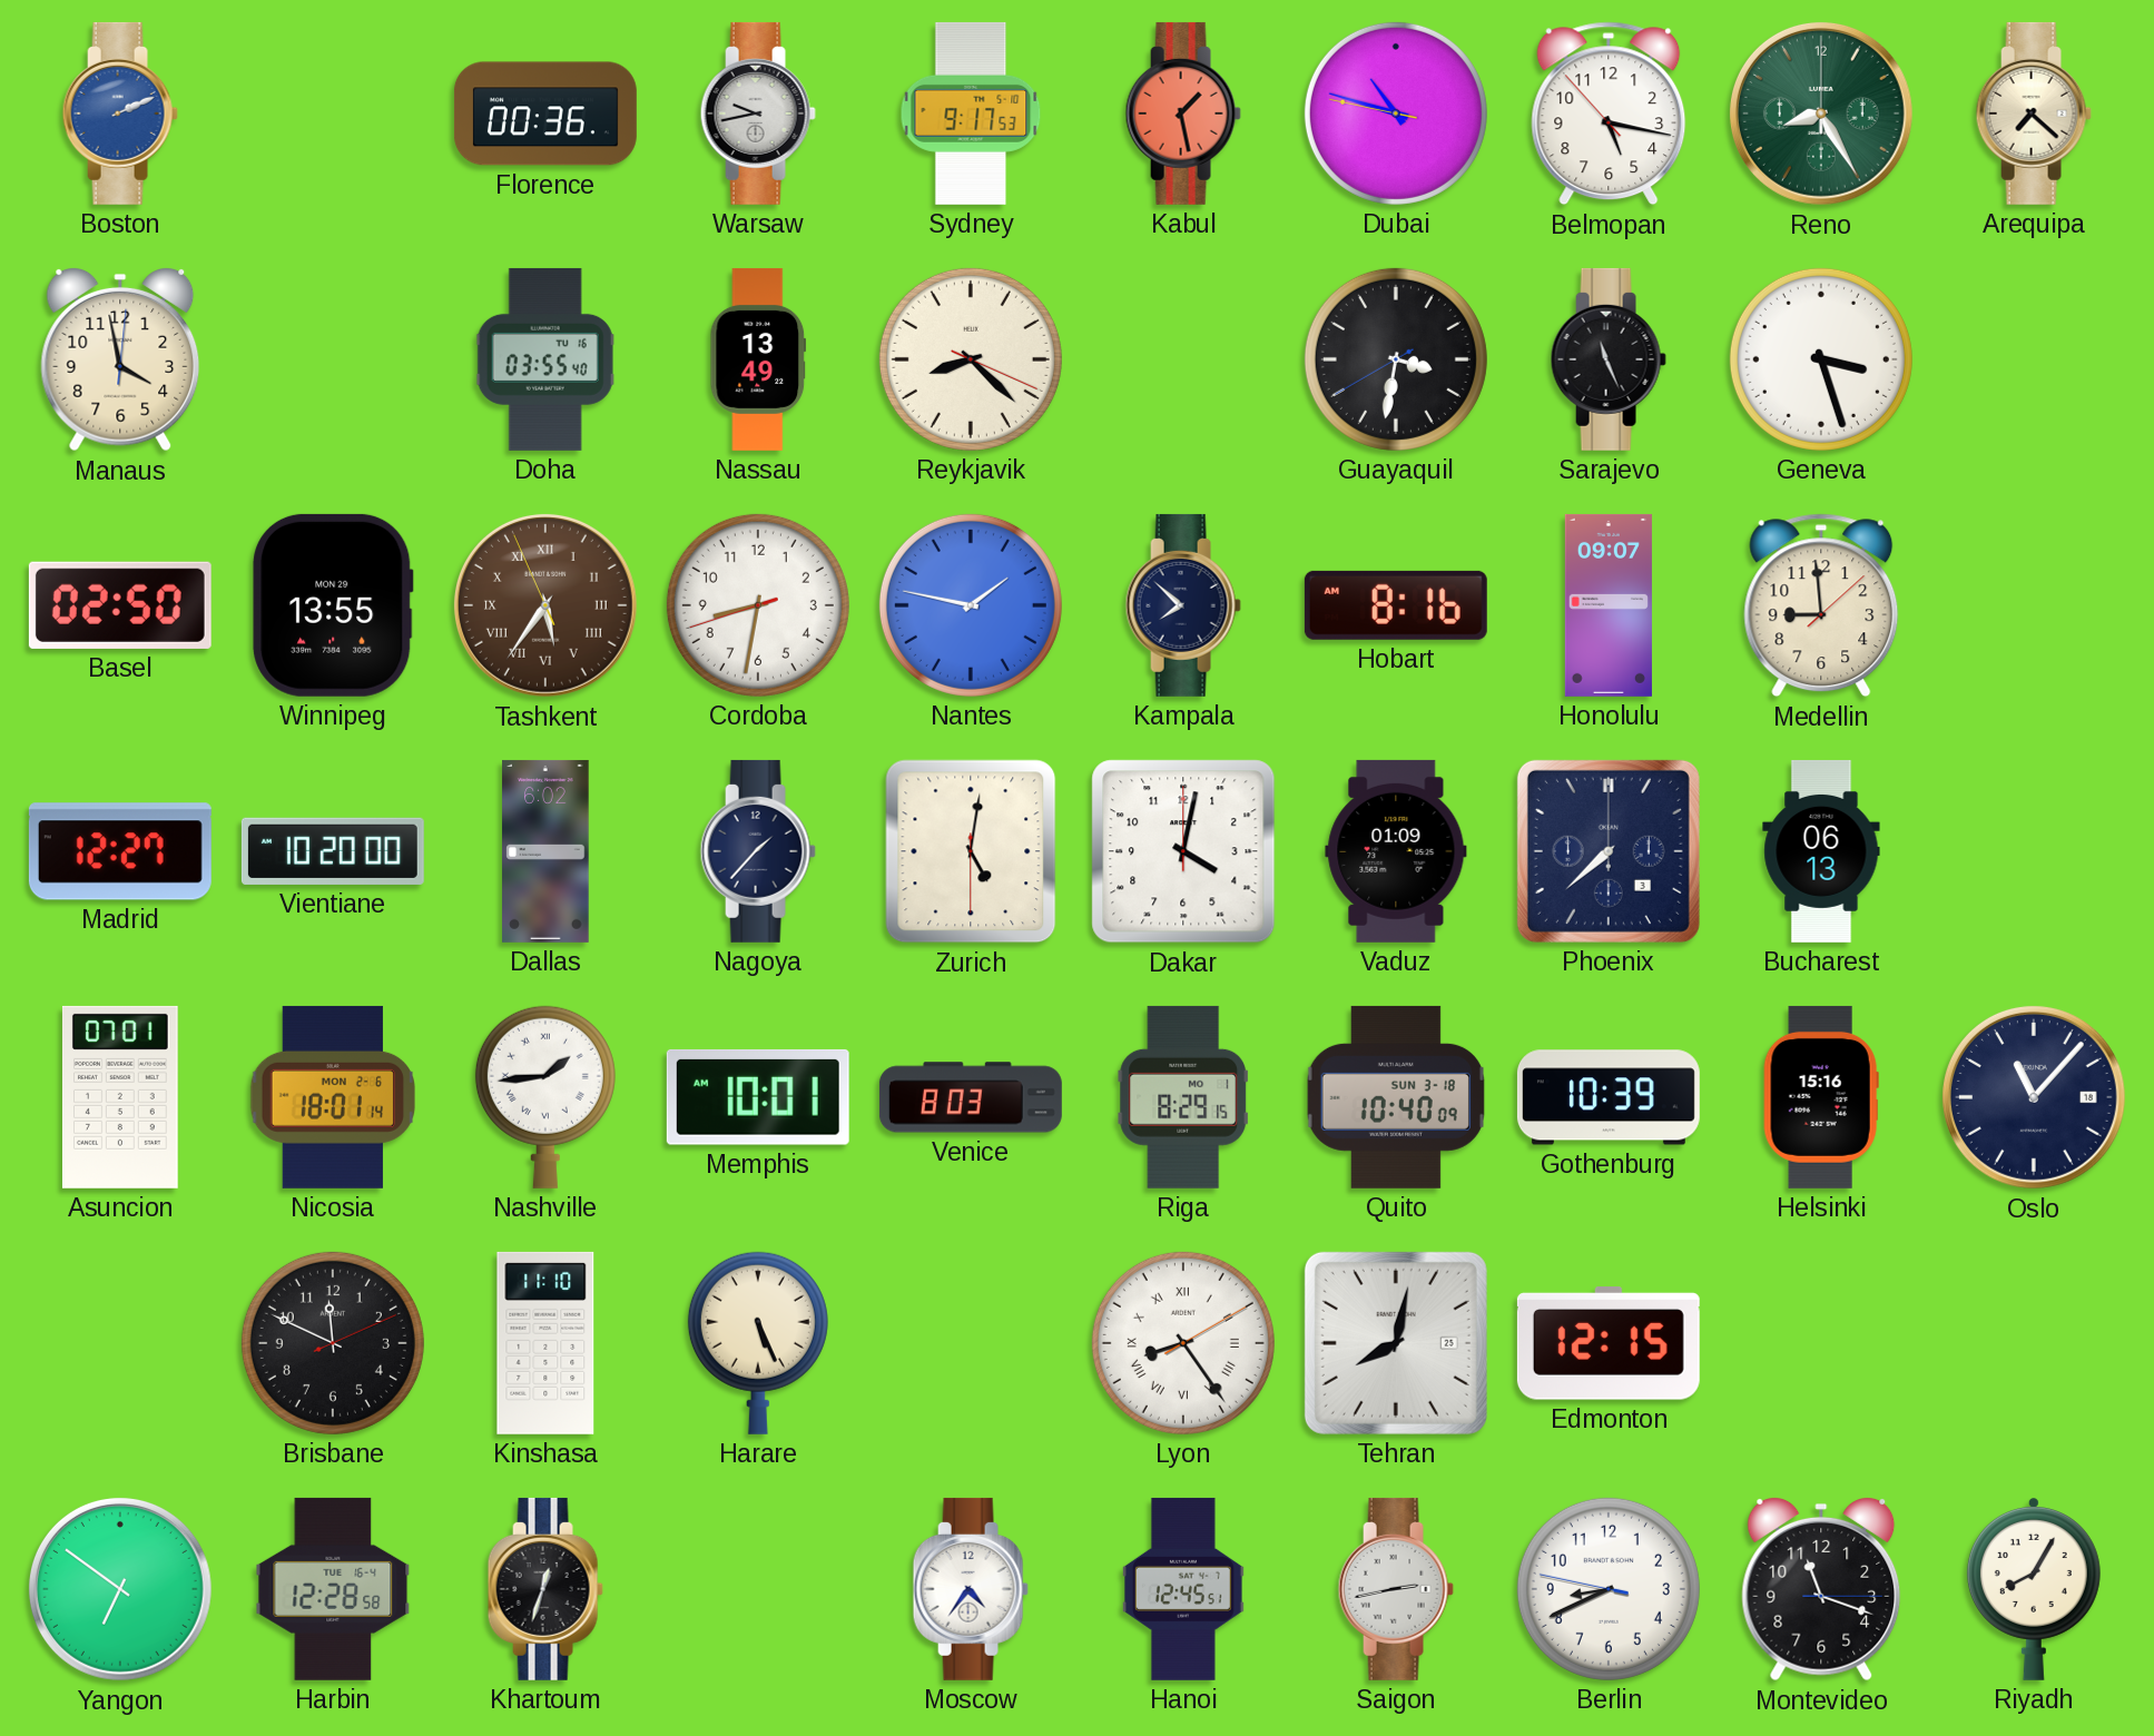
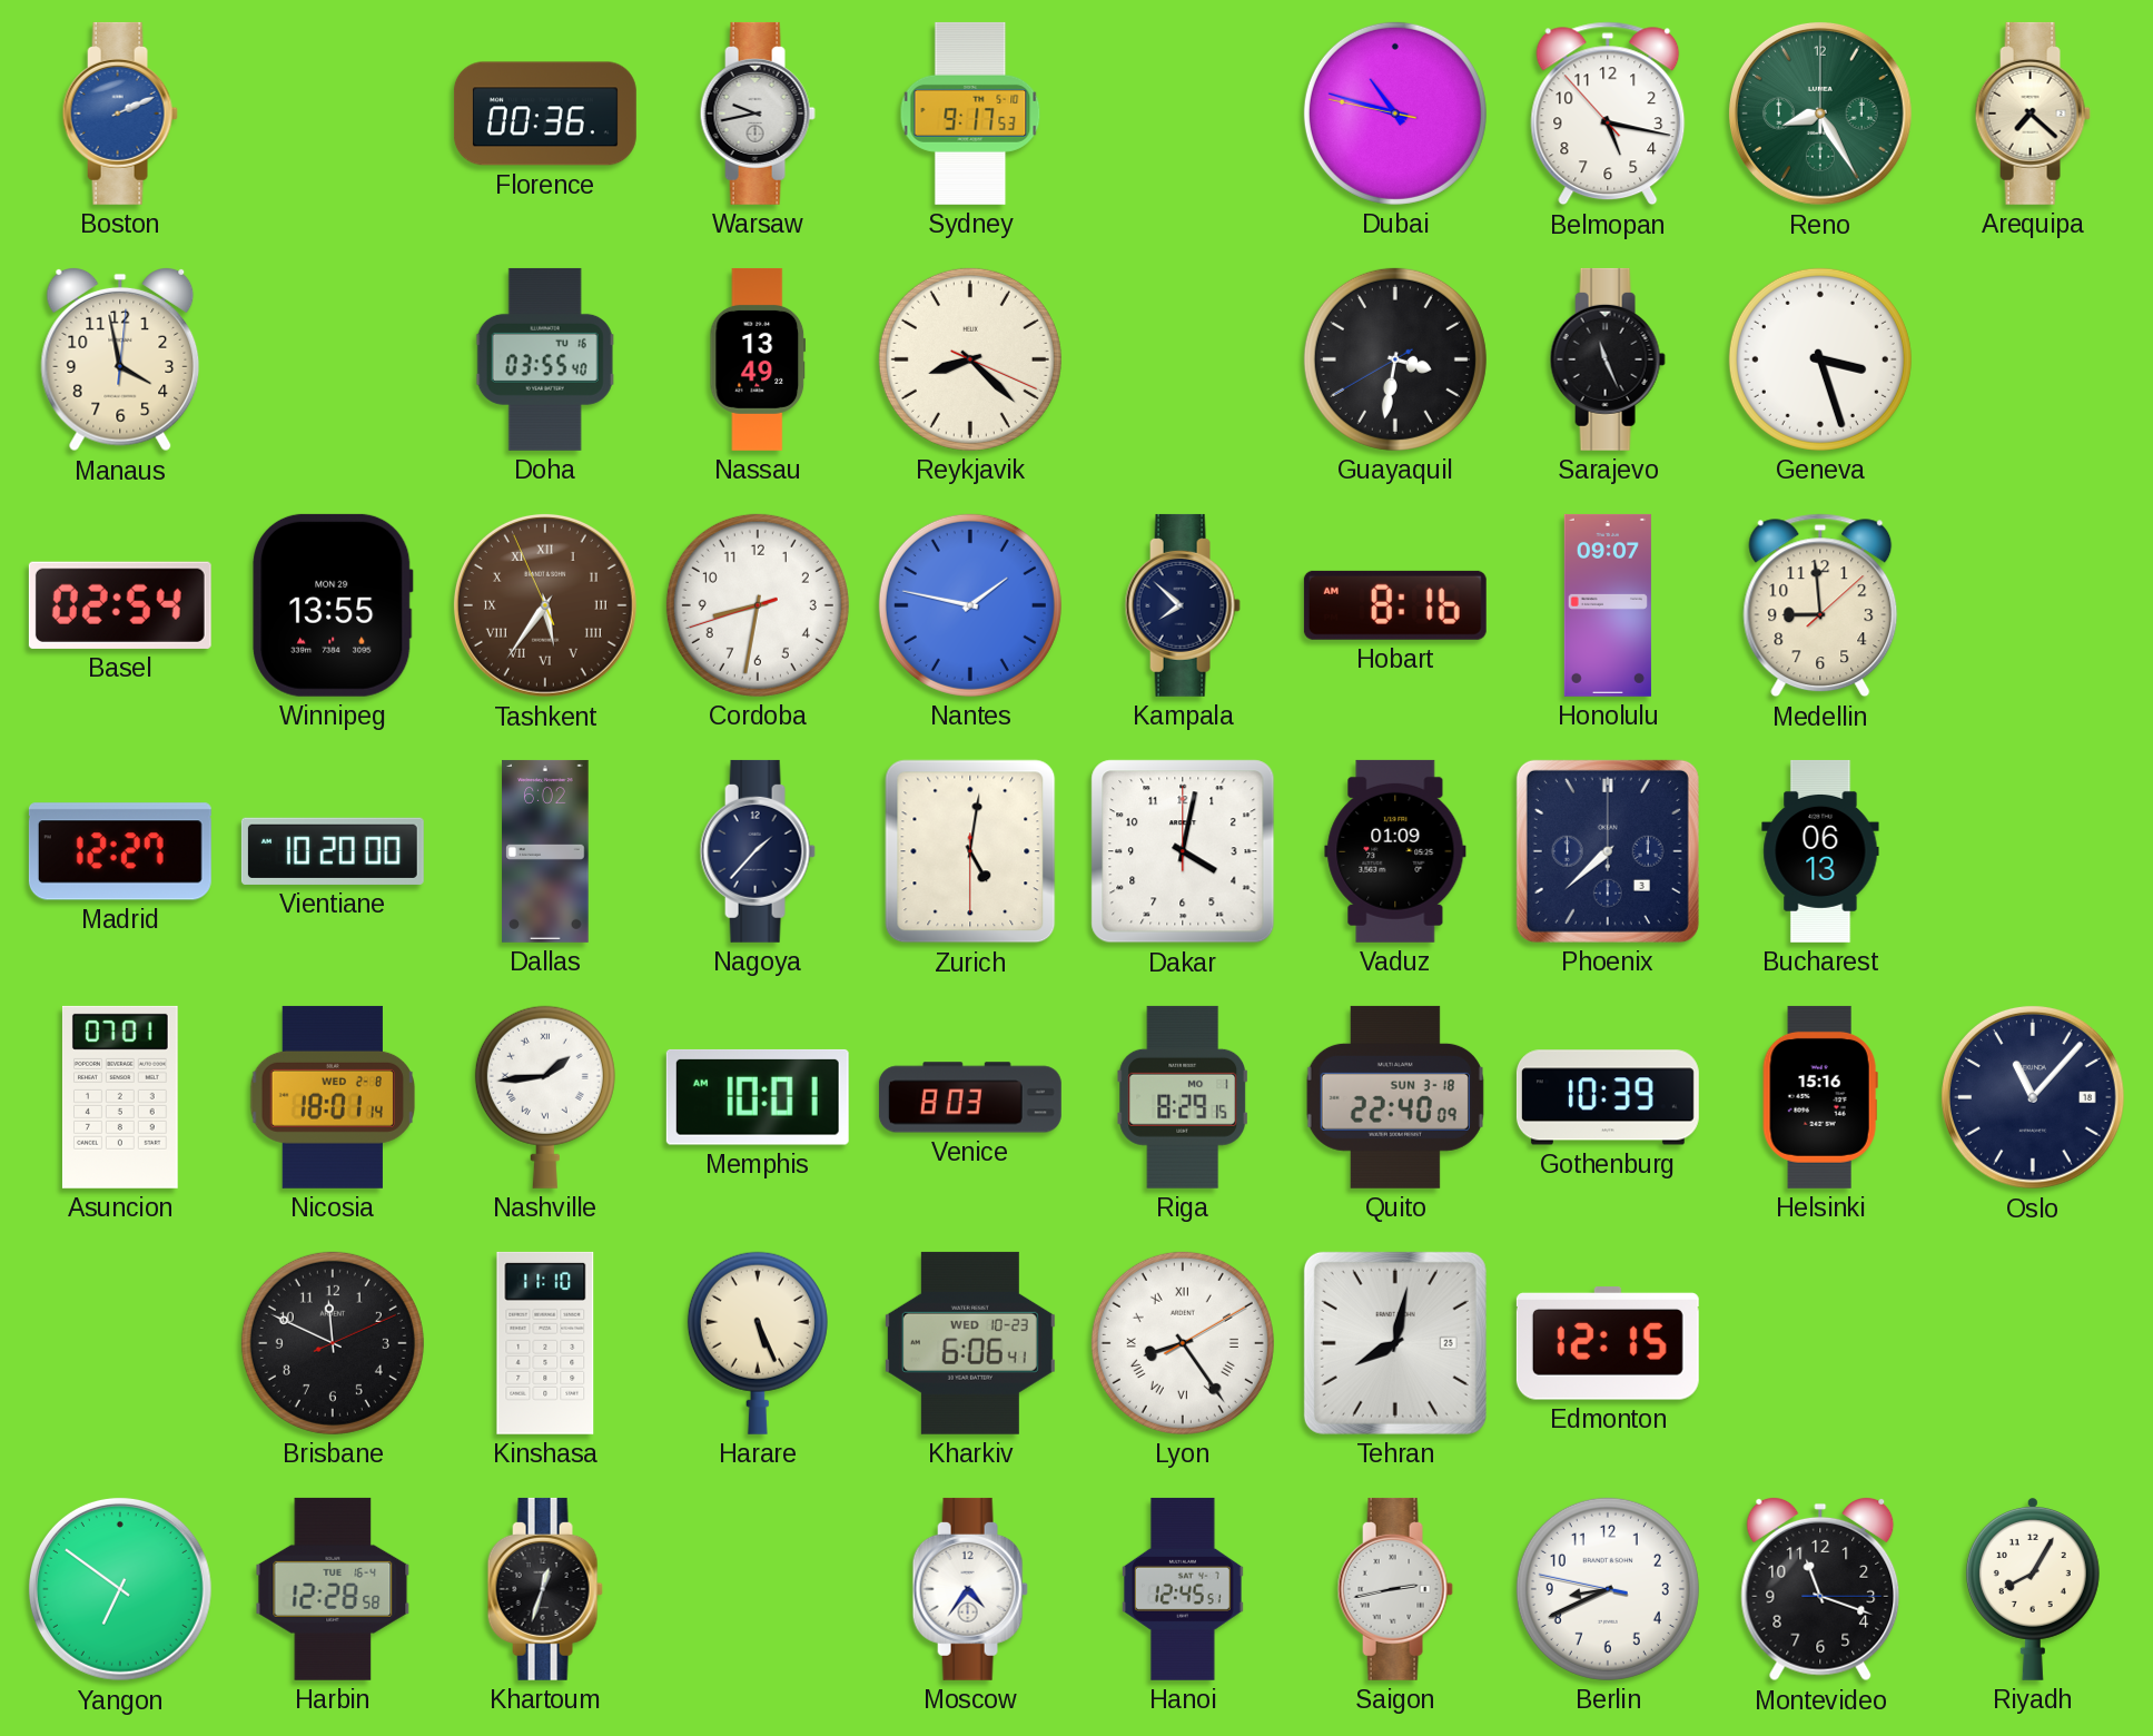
Kabul: 1:28 -> none
Basel: 02:50 -> 02:54
Nicosia date: MON 2-6 -> WED 2-8
Quito: 10:40 -> 22:40
Kharkiv: none -> 6:06
